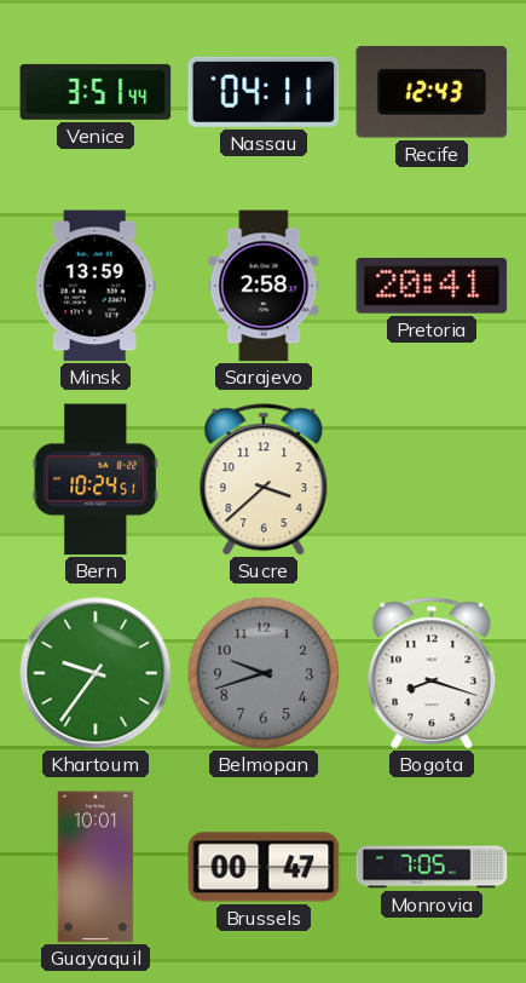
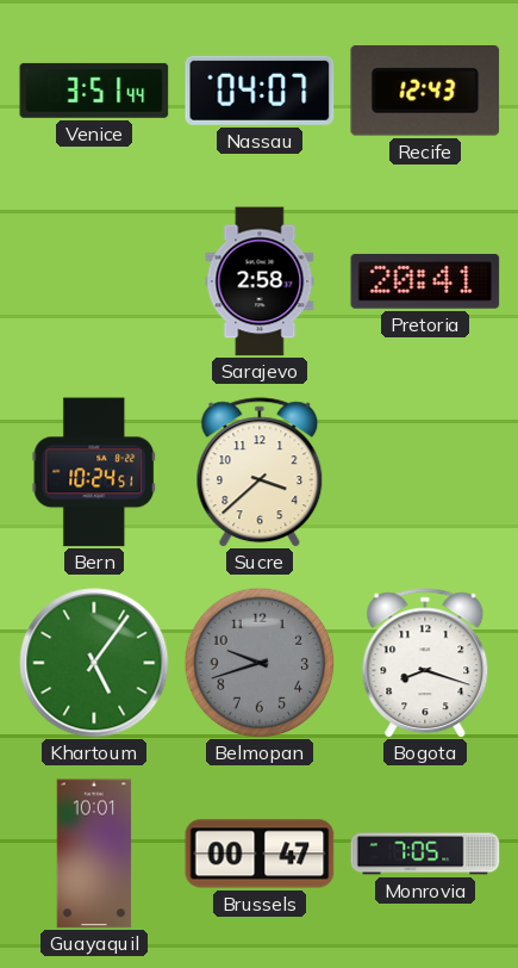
Nassau: 04:11 -> 04:07
Minsk: 13:59 -> none
Khartoum: 9:36 -> 5:06
